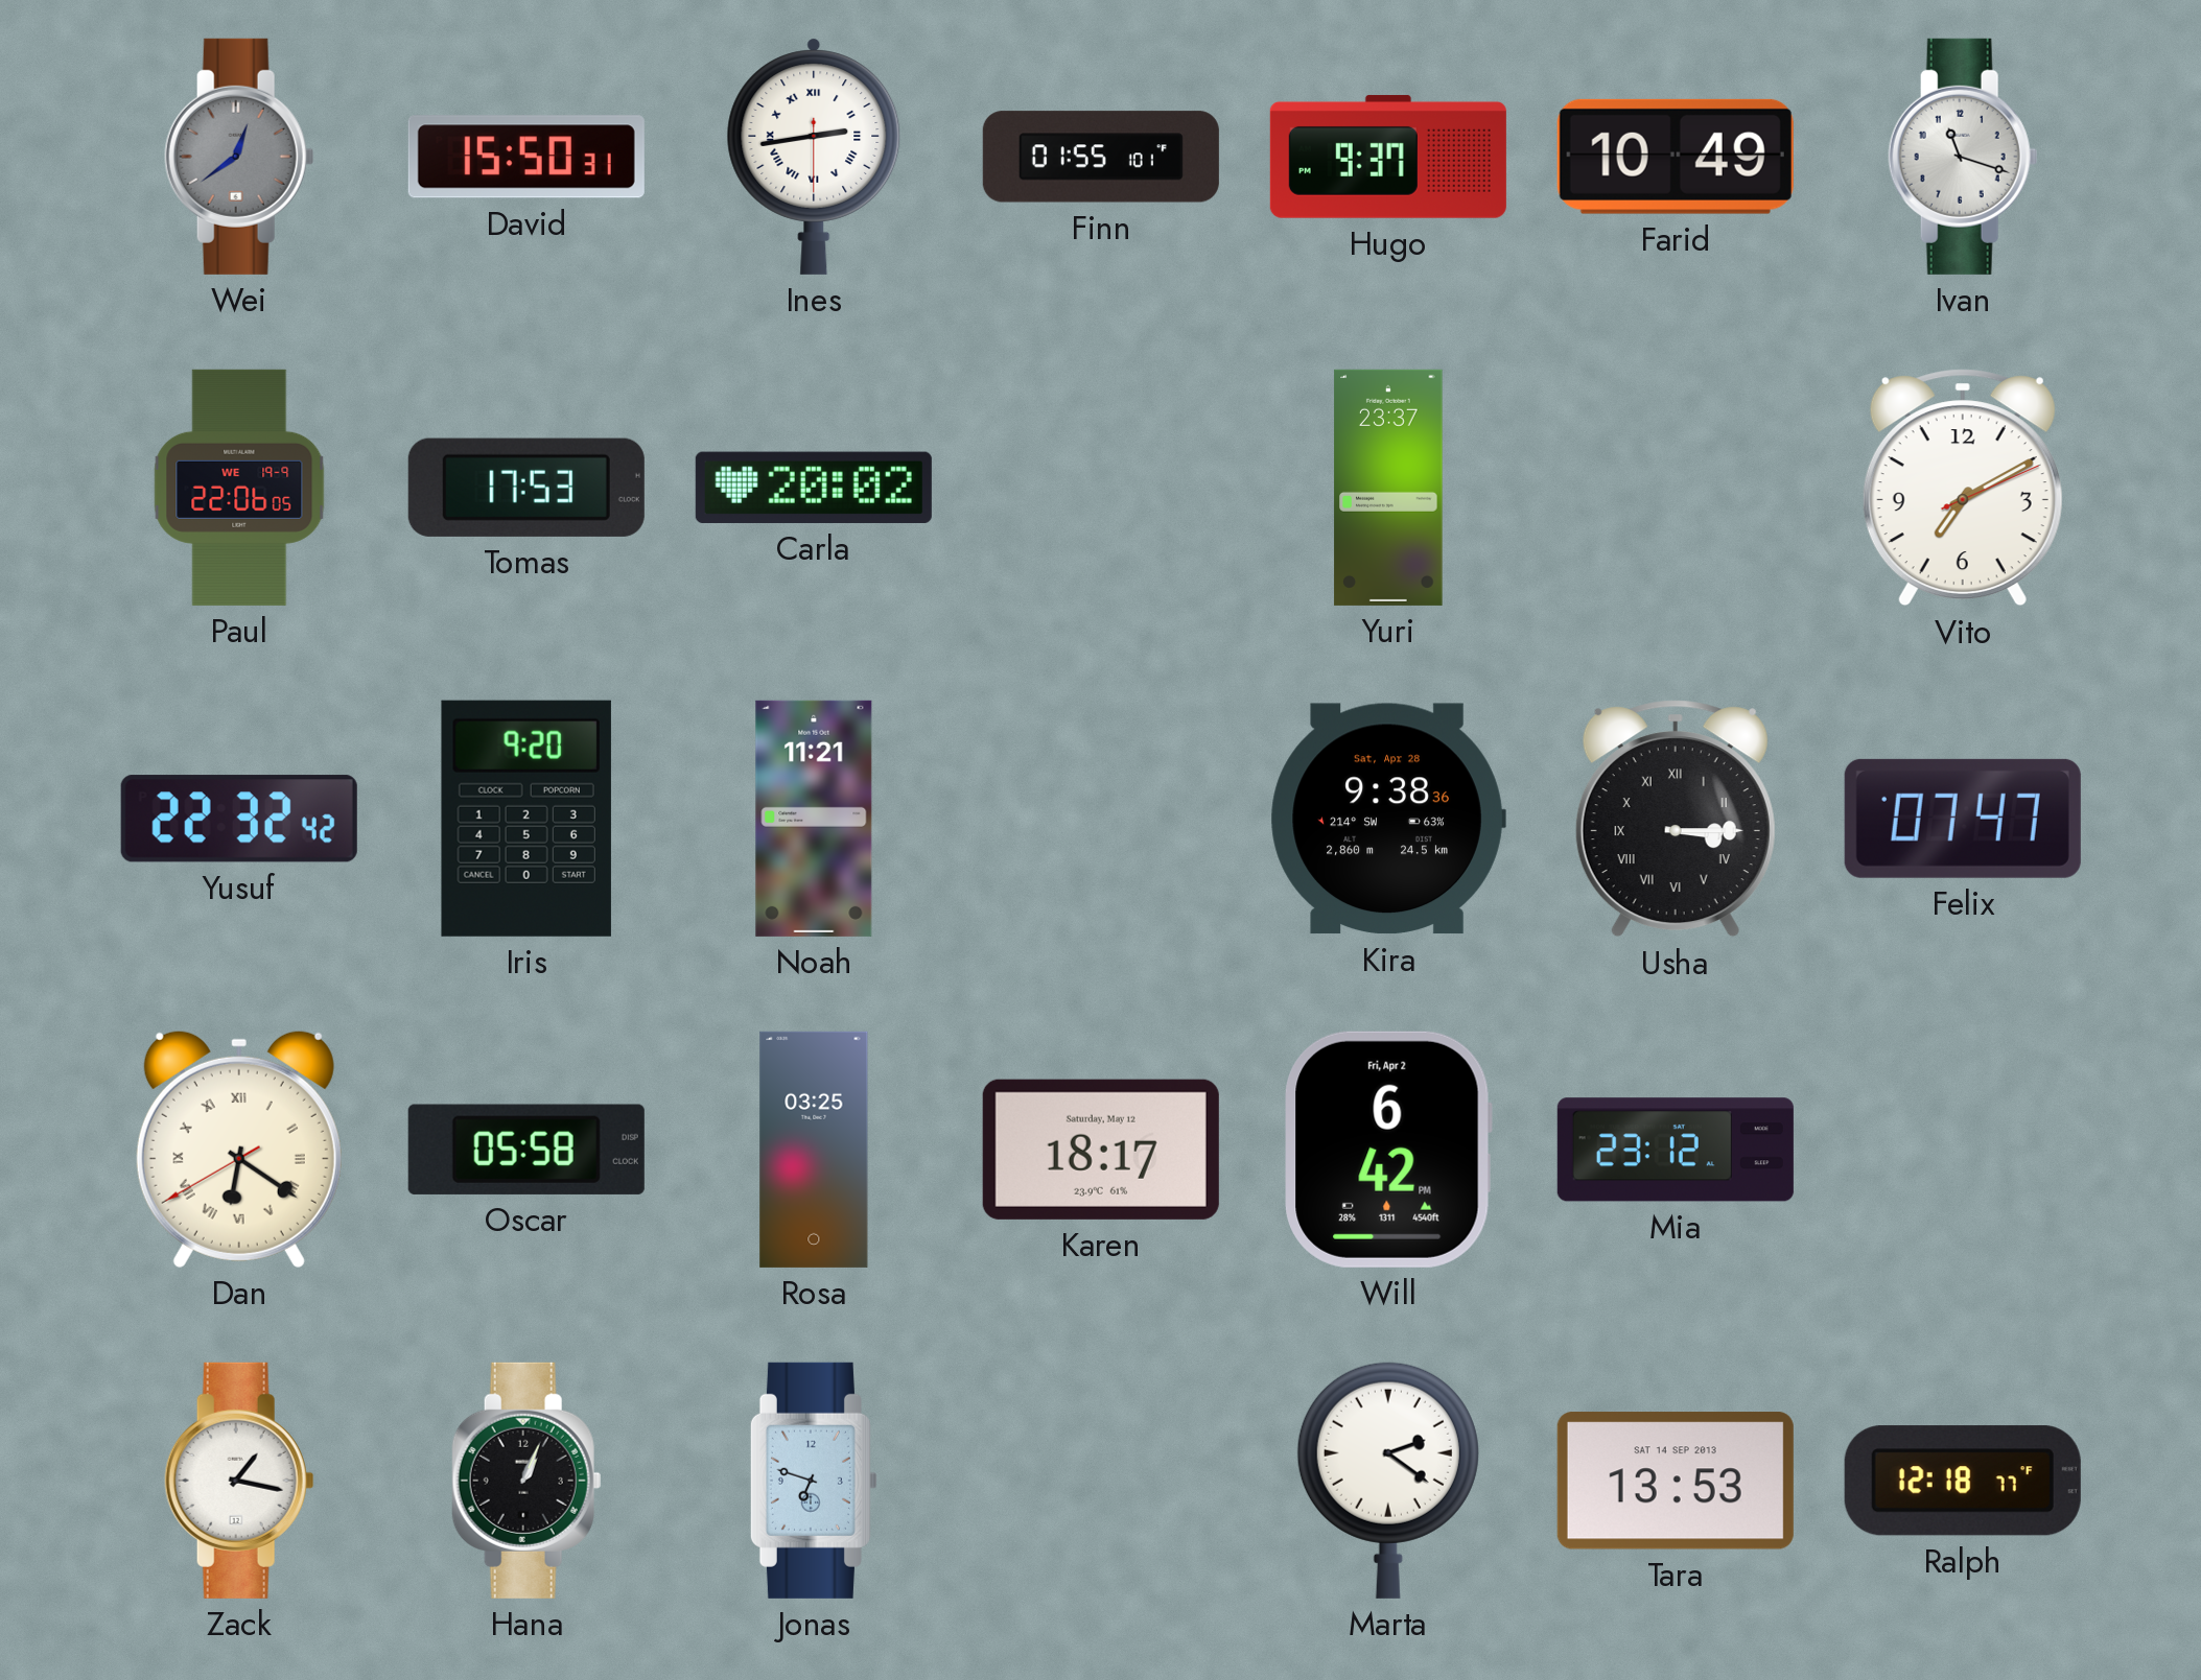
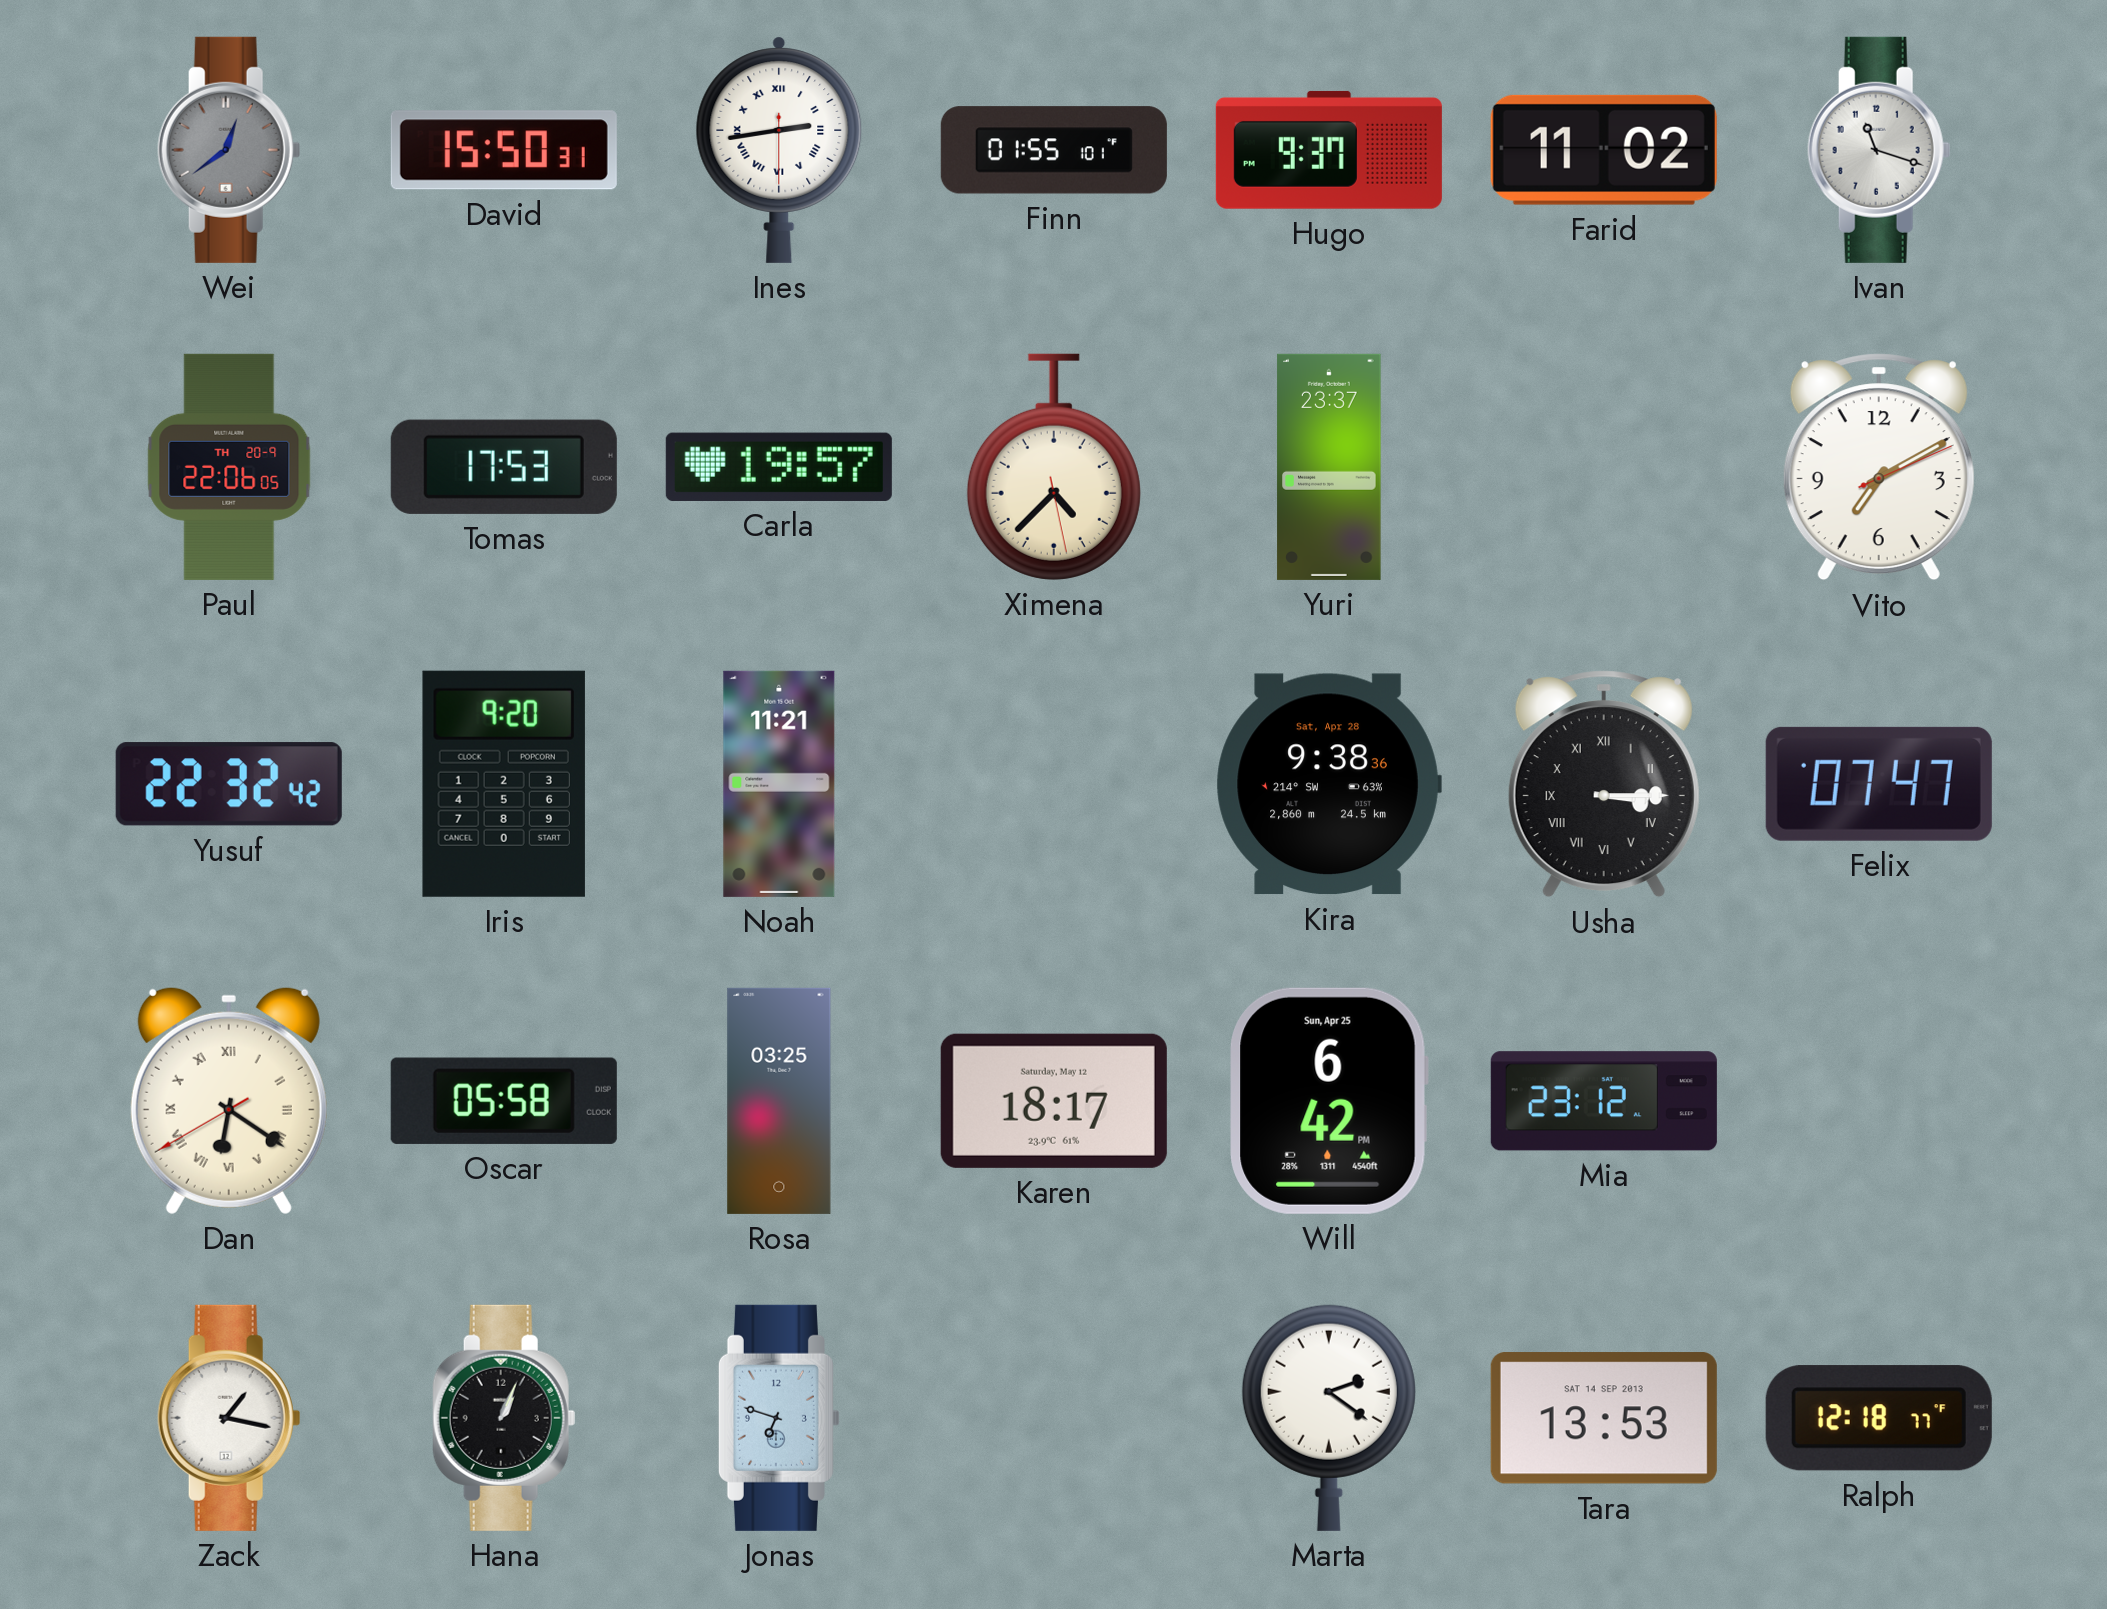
Farid: 10:49 -> 11:02
Paul date: WE 19-9 -> TH 20-9
Carla: 20:02 -> 19:57
Ximena: none -> 4:37
Will date: Fri, Apr 2 -> Sun, Apr 25
